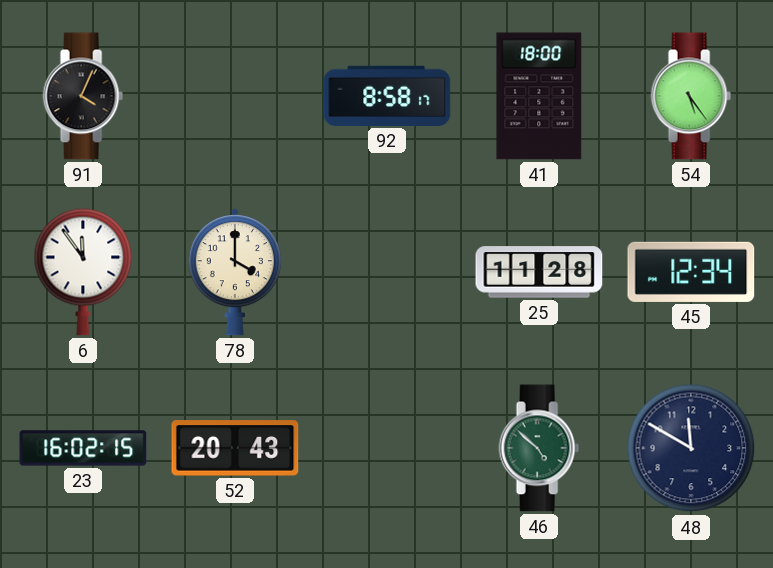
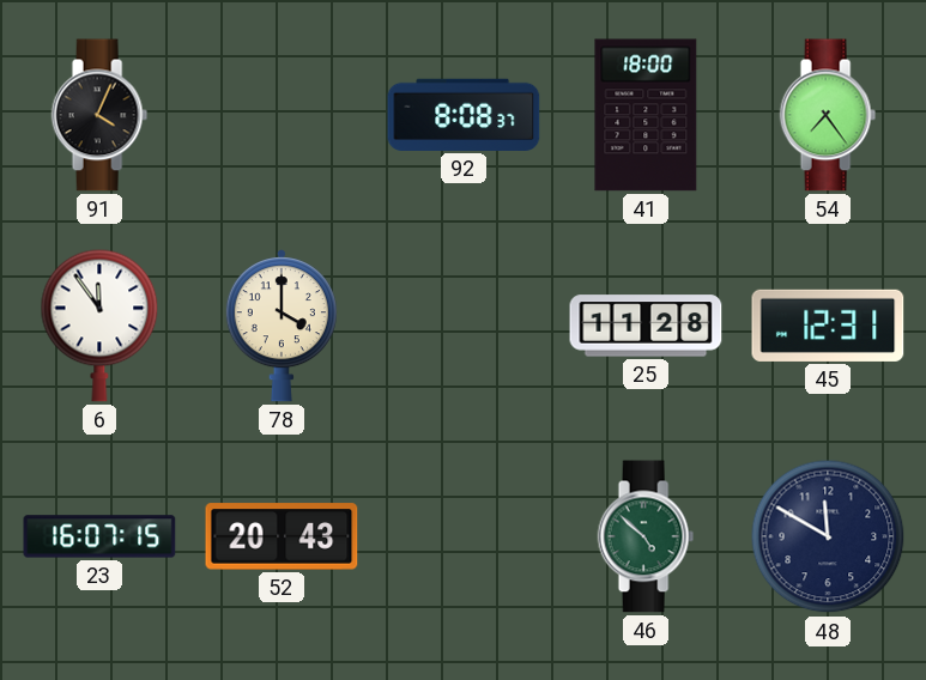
92: 8:58 -> 8:08
54: 5:24 -> 7:24
45: 12:34 -> 12:31
23: 16:02 -> 16:07
